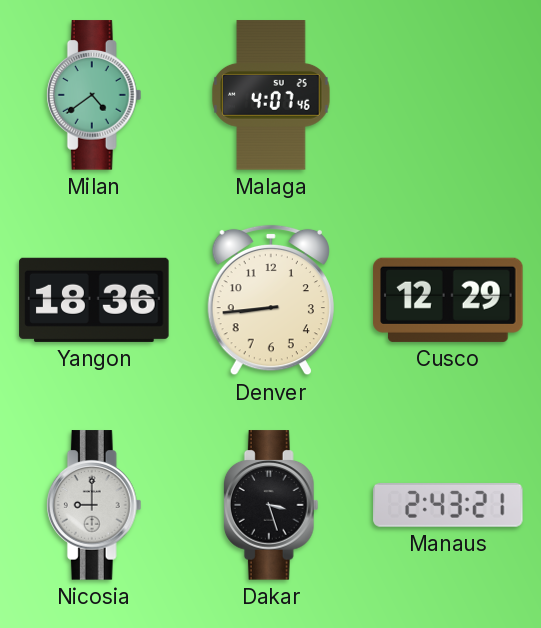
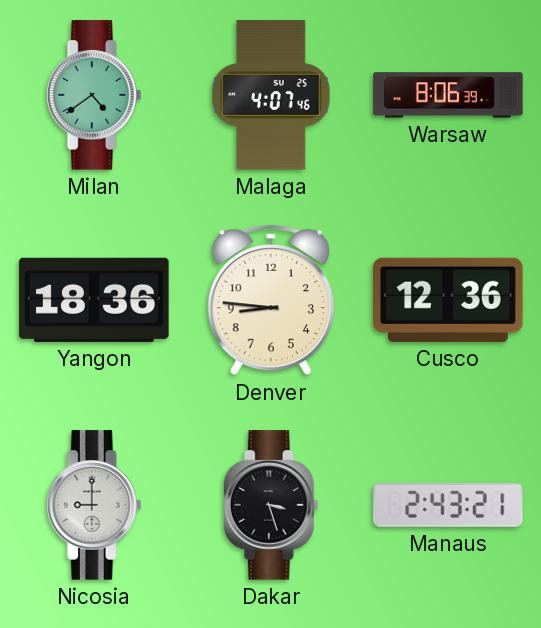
Warsaw: none -> 8:06
Denver: 8:44 -> 8:46
Cusco: 12:29 -> 12:36
